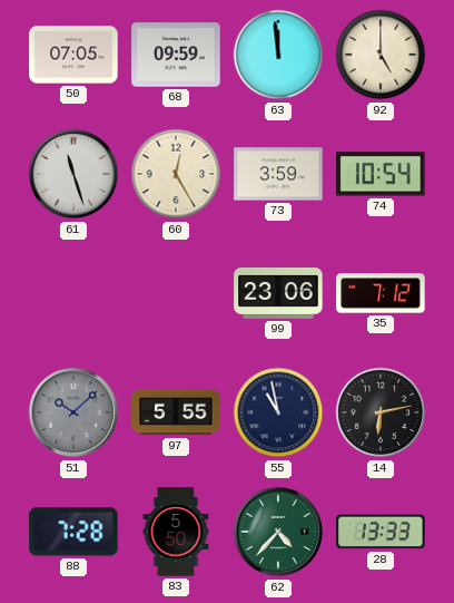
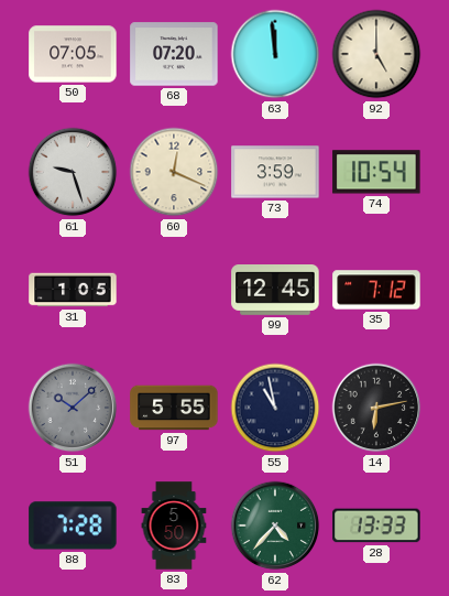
68: 09:59 -> 07:20
61: 11:27 -> 9:27
60: 12:25 -> 12:19
31: none -> 1:05
99: 23:06 -> 12:45
